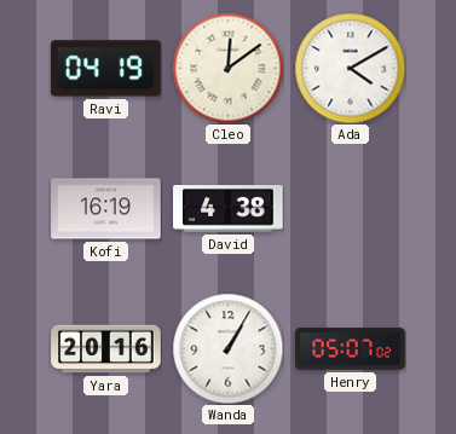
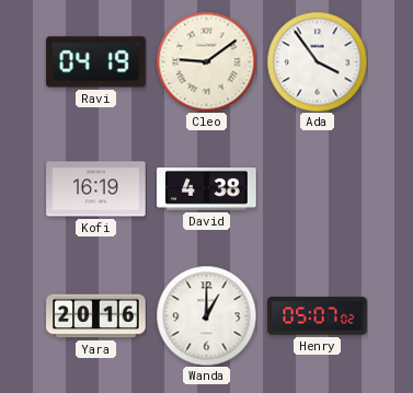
Cleo: 12:09 -> 9:09
Ada: 4:10 -> 3:54
Wanda: 1:05 -> 1:00
